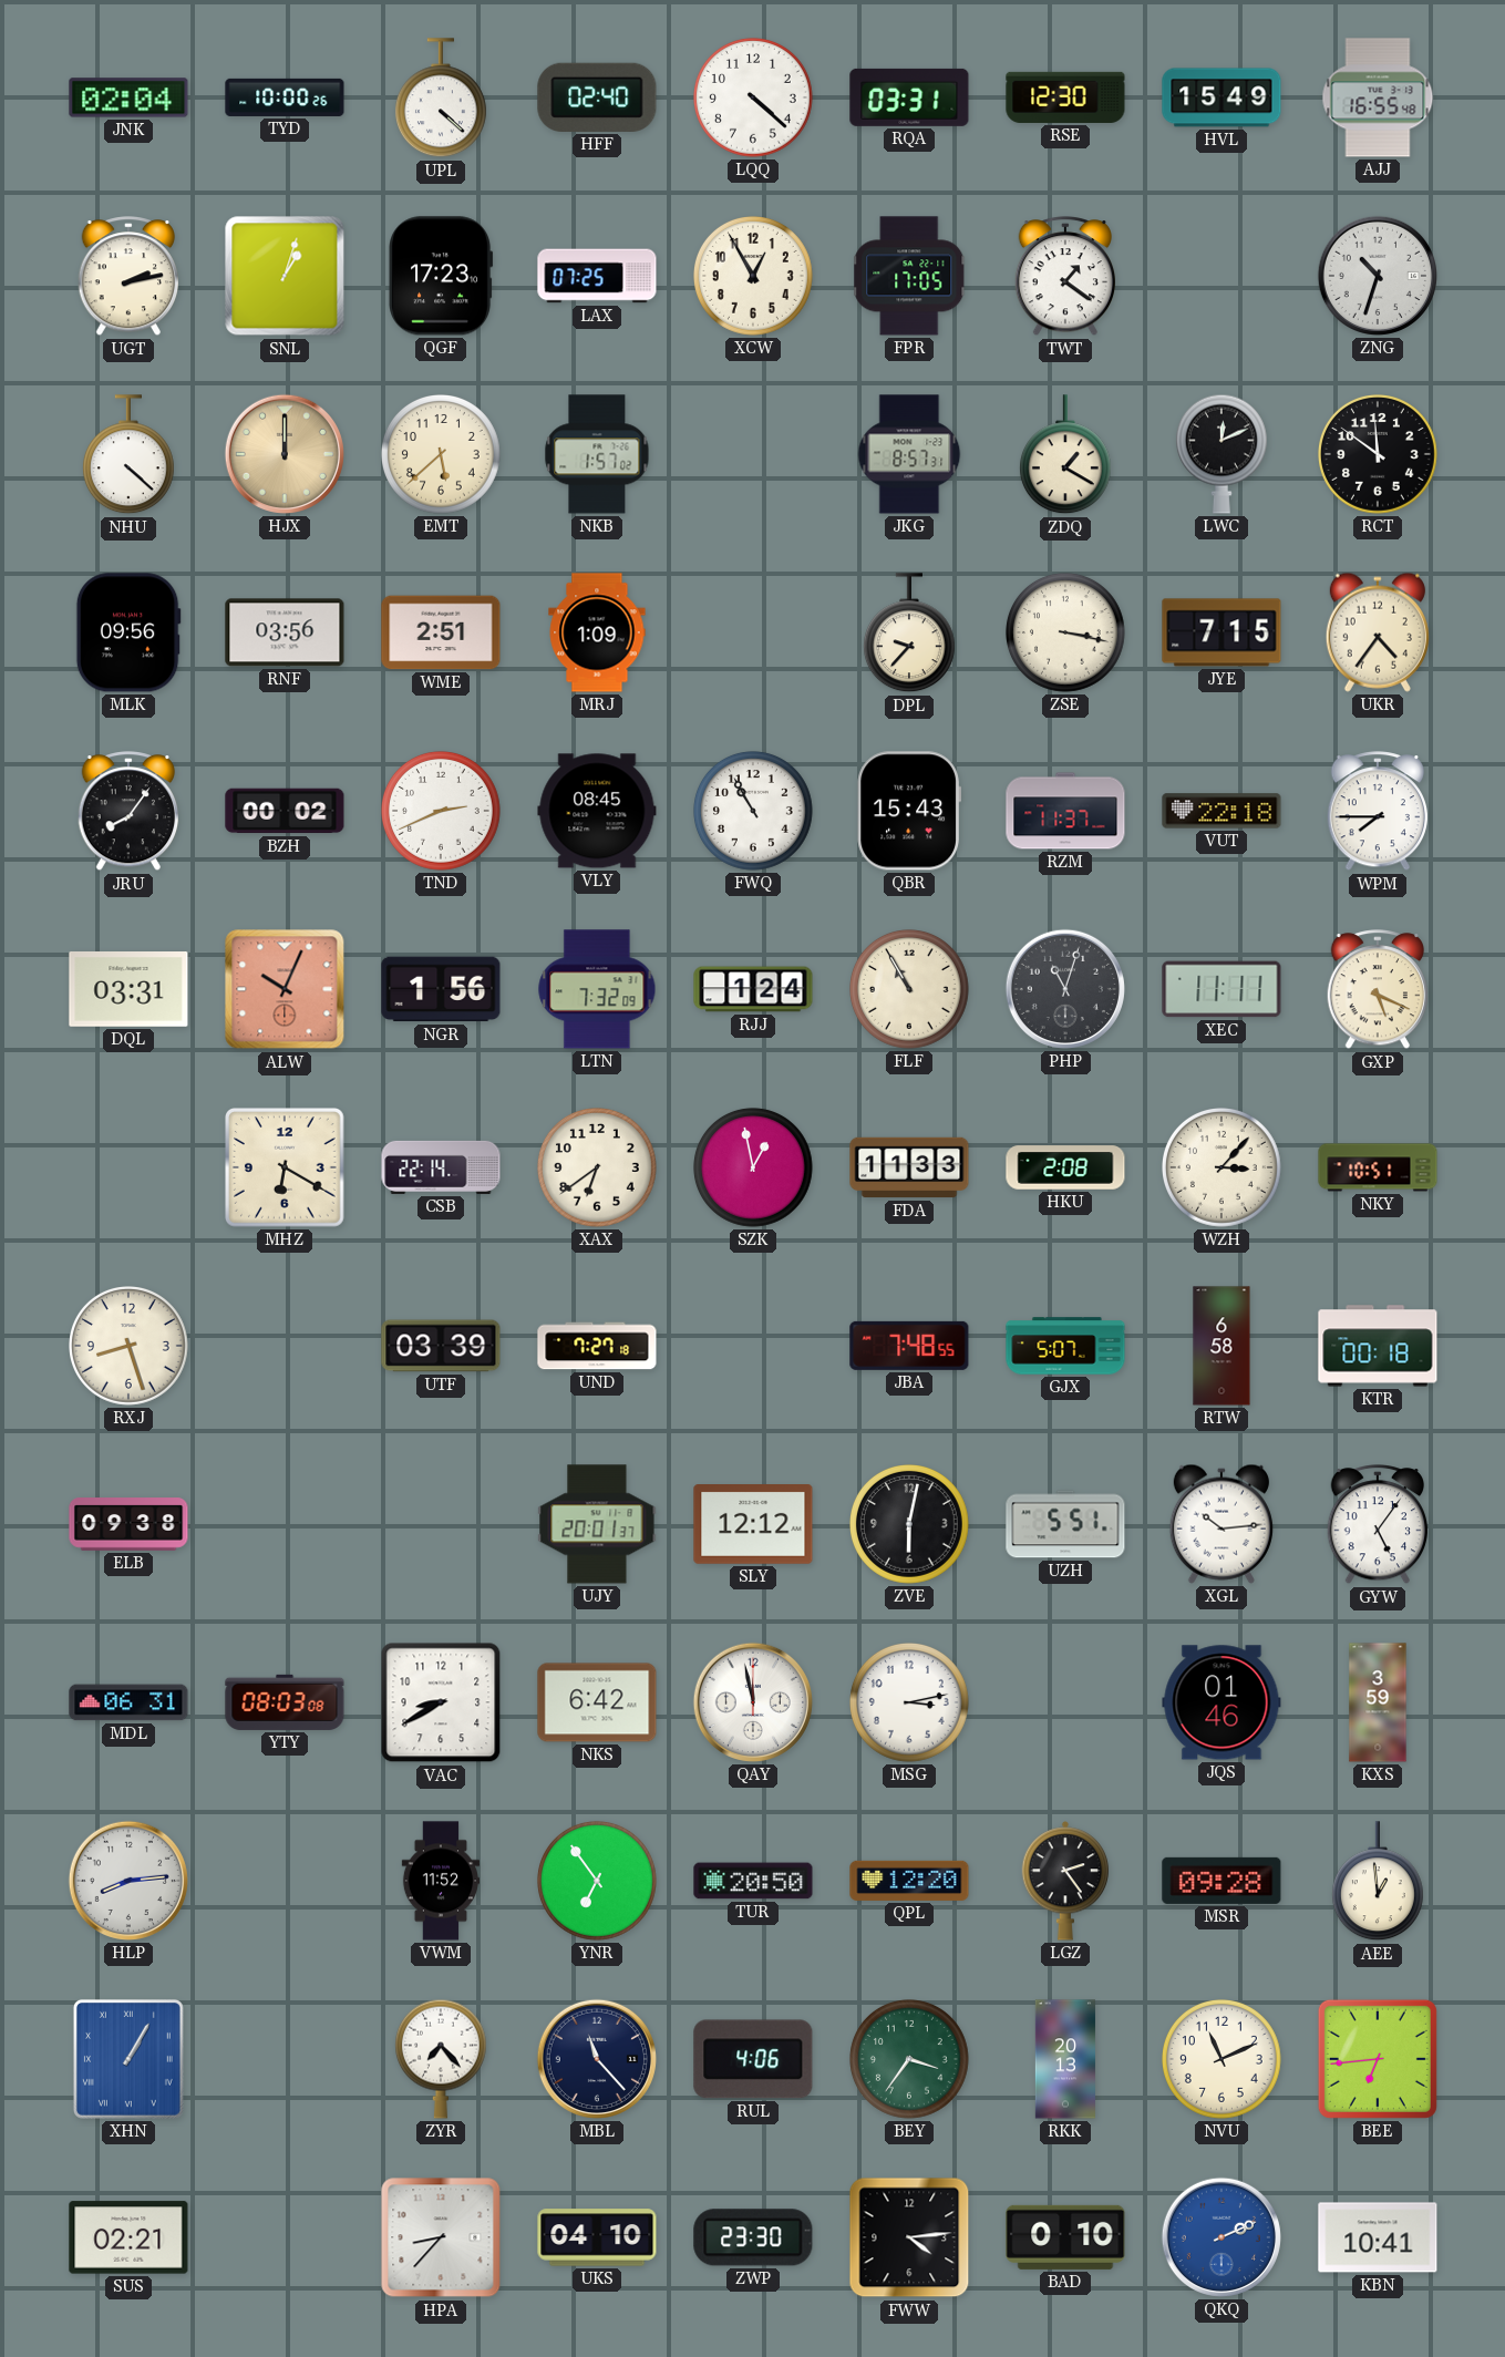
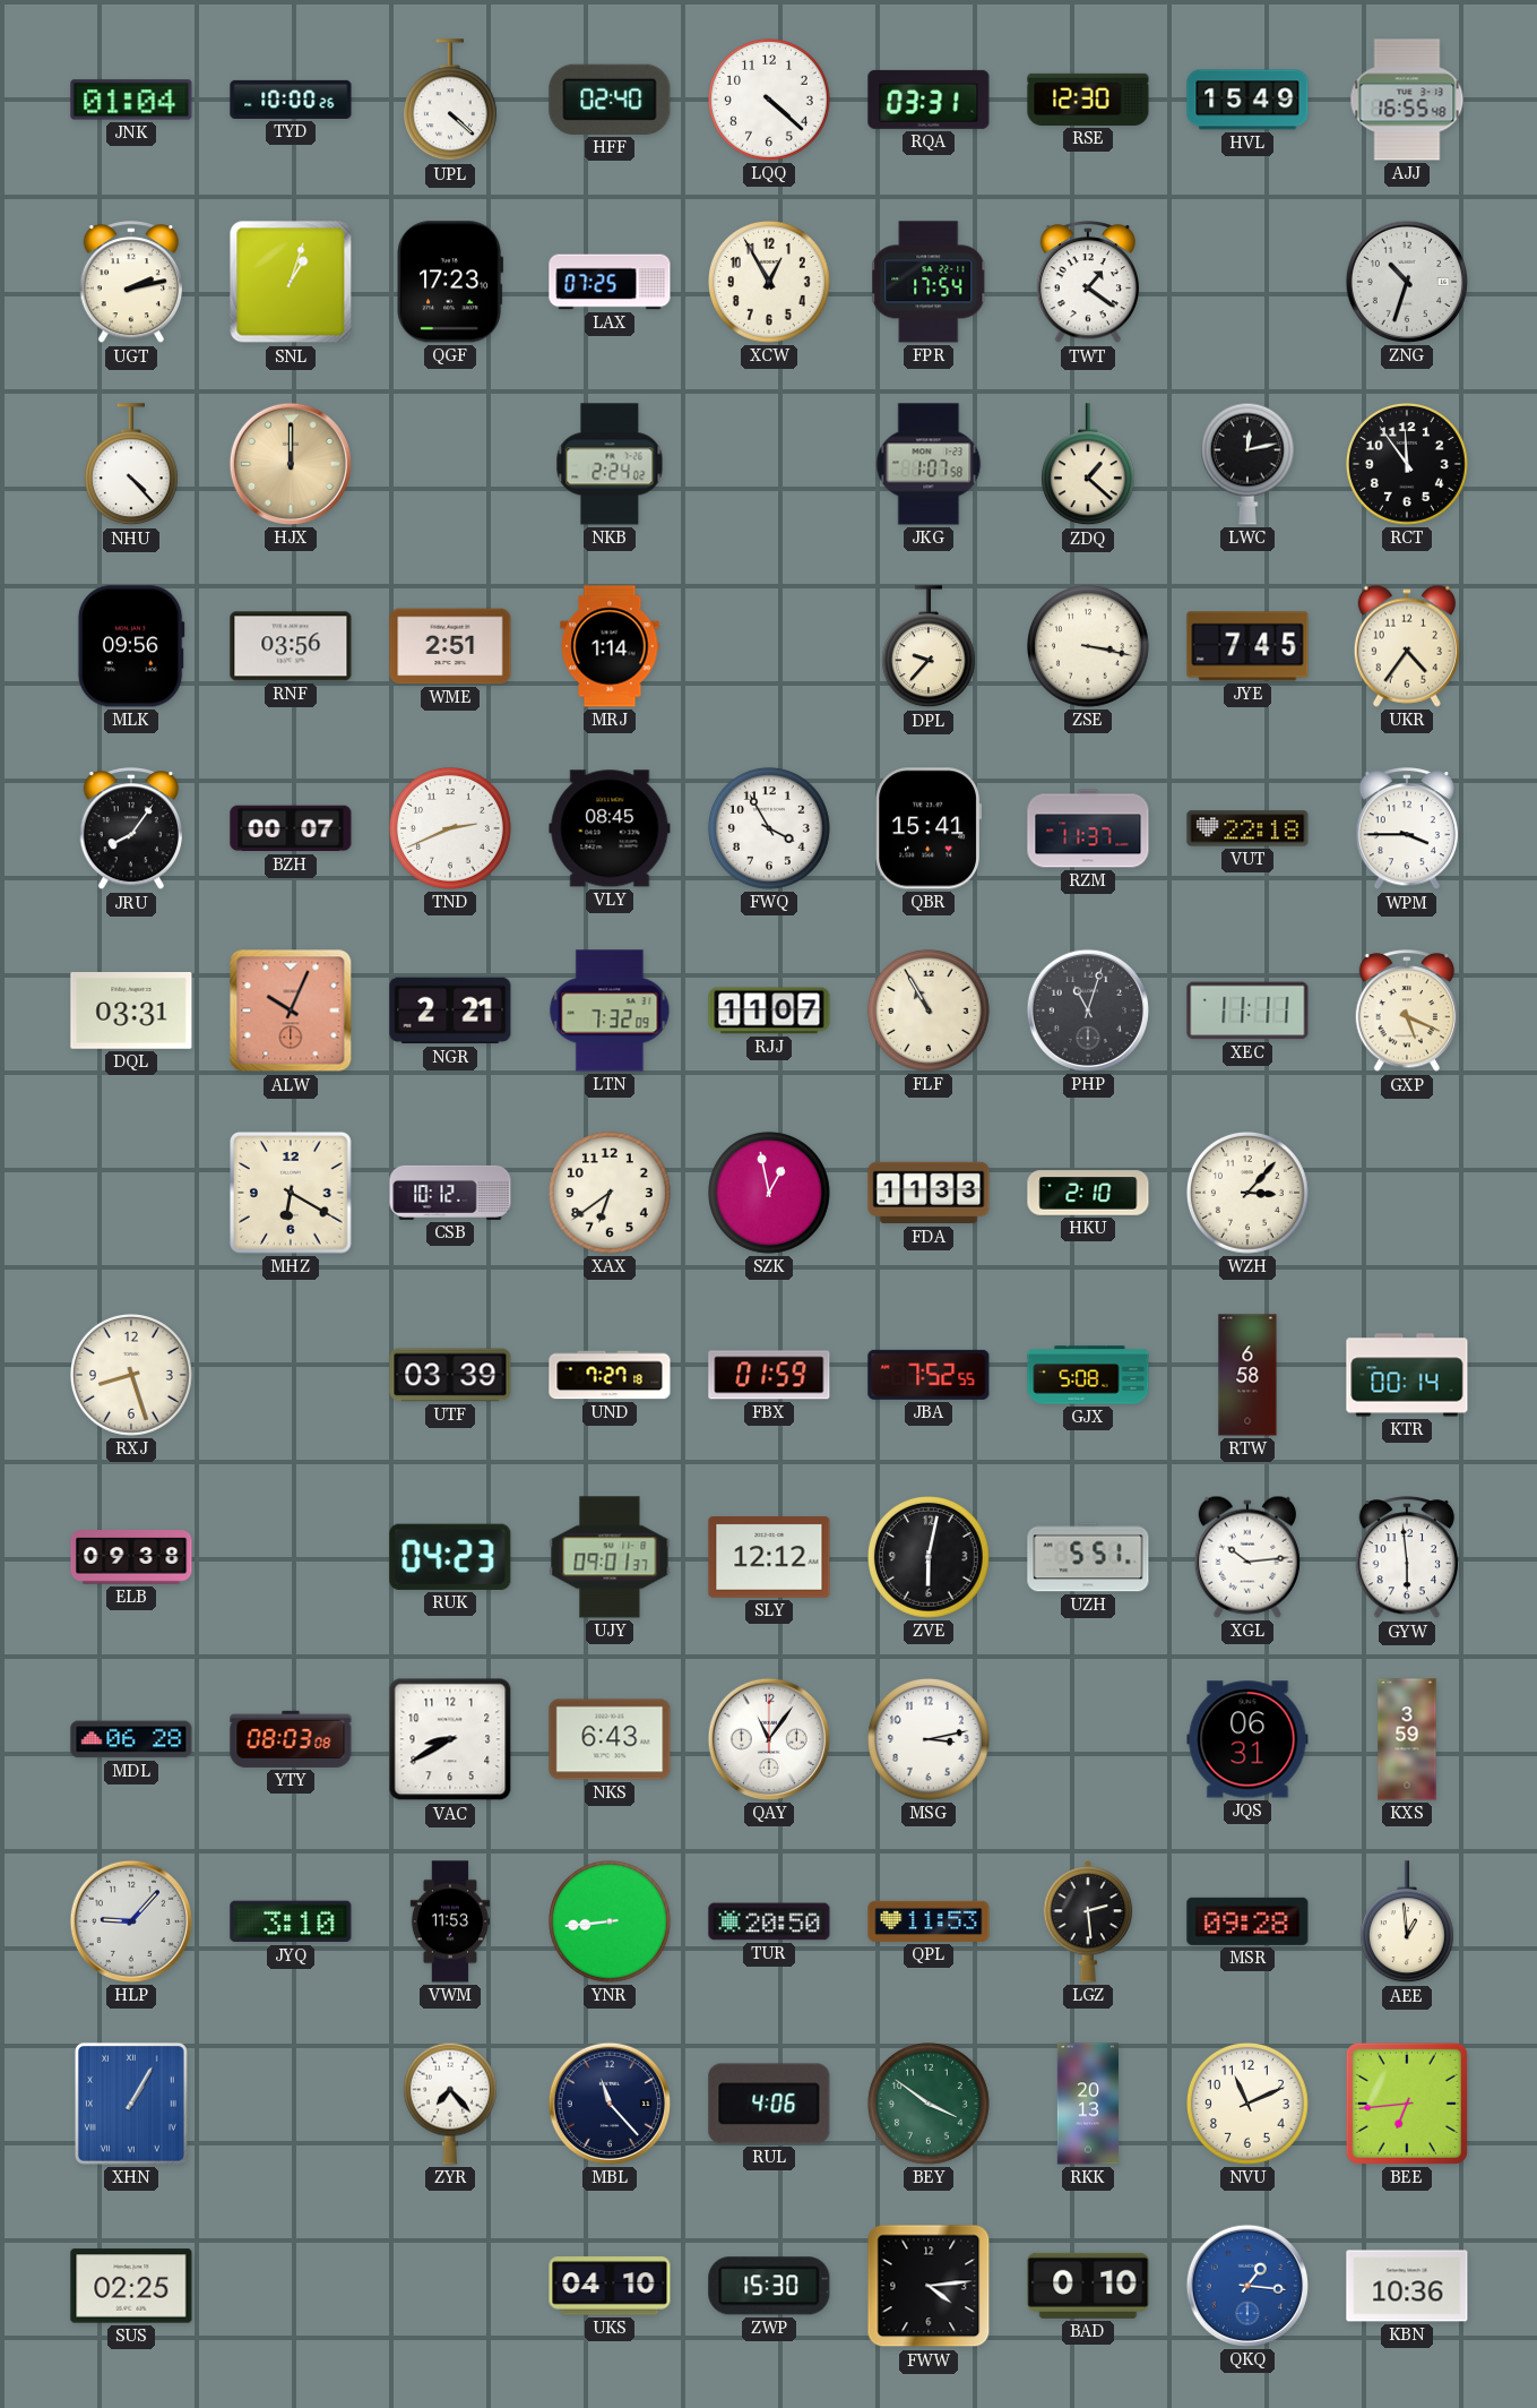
JNK: 02:04 -> 01:04
FPR: 17:05 -> 17:54
NHU: 4:22 -> 4:23
EMT: 5:38 -> none
NKB: 1:57 -> 2:24
JKG: 8:57 -> 1:07
ZDQ: 1:20 -> 1:22
LWC: 12:11 -> 12:13
RCT: 11:51 -> 11:54
MRJ: 1:09 -> 1:14
JYE: 7:15 -> 7:45
BZH: 00:02 -> 00:07
FWQ: 10:55 -> 3:55
QBR: 15:43 -> 15:41
WPM: 7:45 -> 3:45
NGR: 1:56 -> 2:21
RJJ: 1:24 -> 11:07
CSB: 22:14 -> 10:12
HKU: 2:08 -> 2:10
NKY: 10:51 -> none
FBX: none -> 01:59
JBA: 7:48 -> 7:52
GJX: 5:07 -> 5:08
KTR: 00:18 -> 00:14
RUK: none -> 04:23
UJY: 20:01 -> 09:01
GYW: 5:06 -> 5:59
MDL: 06:31 -> 06:28
NKS: 6:42 -> 6:43
QAY: 11:58 -> 11:06
JQS: 01:46 -> 06:31
HLP: 8:14 -> 9:07
JYQ: none -> 3:10
VWM: 11:52 -> 11:53
YNR: 6:54 -> 8:44
QPL: 12:20 -> 11:53
LGZ: 2:24 -> 2:29
BEY: 3:36 -> 3:51
SUS: 02:21 -> 02:25
HPA: 8:37 -> none
ZWP: 23:30 -> 15:30
QKQ: 2:11 -> 1:16
KBN: 10:41 -> 10:36
